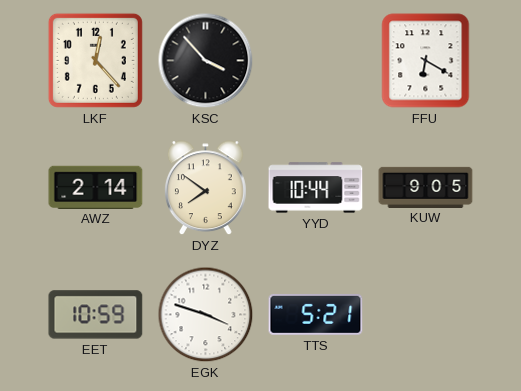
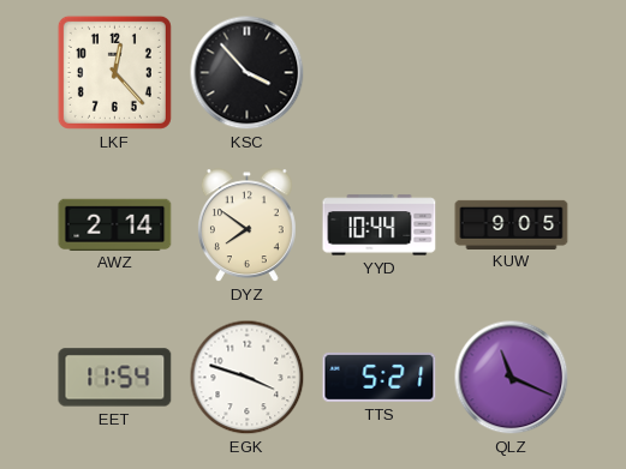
FFU: 6:20 -> none
EET: 10:59 -> 11:54
QLZ: none -> 11:19
